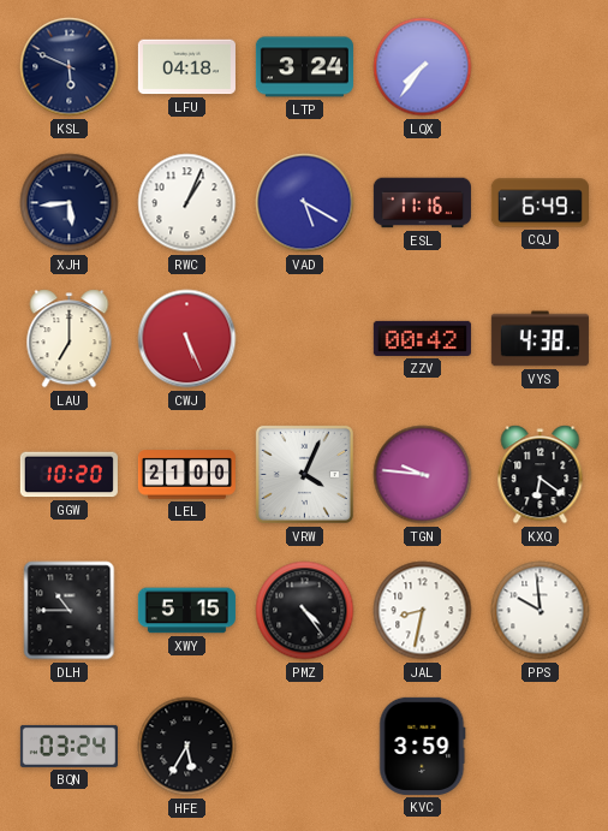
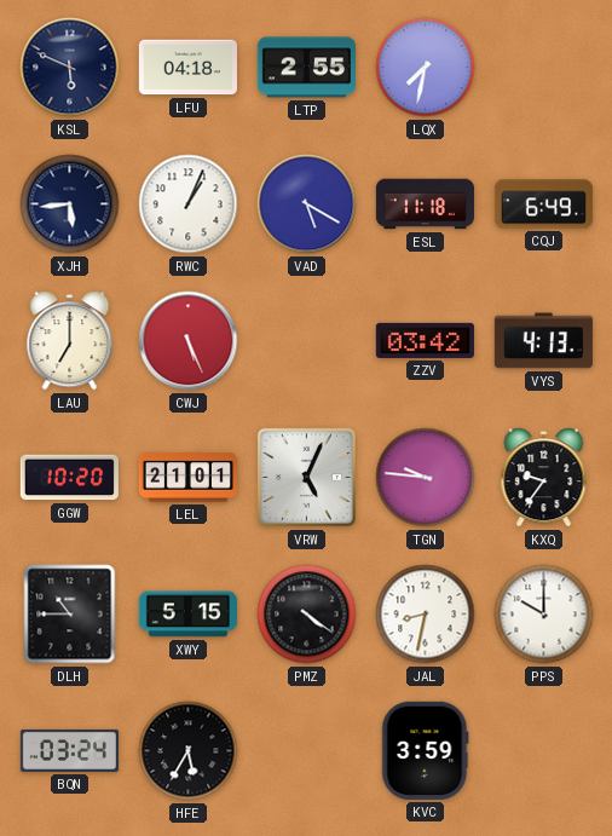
LTP: 3:24 -> 2:55
LQX: 7:36 -> 7:32
ESL: 11:16 -> 11:18
ZZV: 00:42 -> 03:42
VYS: 4:38 -> 4:13
LEL: 21:00 -> 21:01
VRW: 4:04 -> 5:04
KXQ: 6:21 -> 9:36
PMZ: 4:24 -> 4:21
PPS: 9:59 -> 10:00
